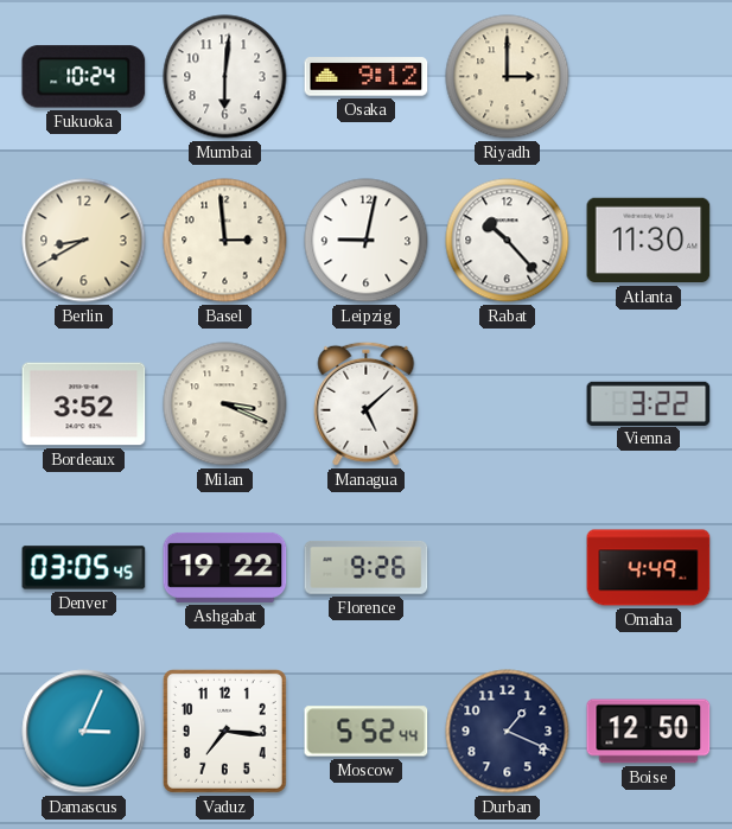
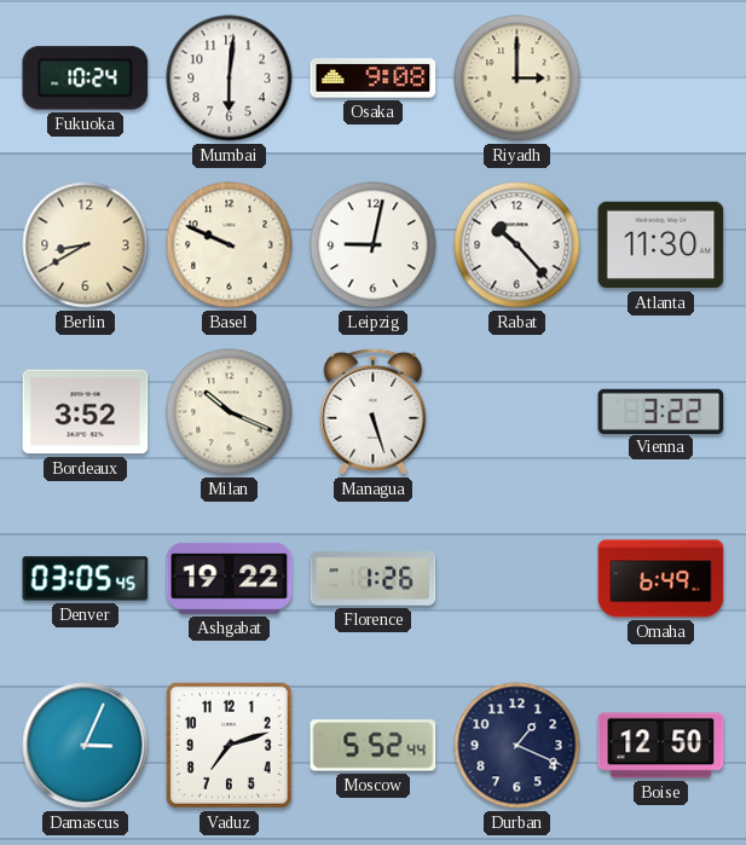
Osaka: 9:12 -> 9:08
Basel: 2:59 -> 9:49
Milan: 3:19 -> 10:19
Managua: 5:08 -> 5:27
Florence: 9:26 -> 1:26
Omaha: 4:49 -> 6:49
Vaduz: 7:16 -> 7:12
